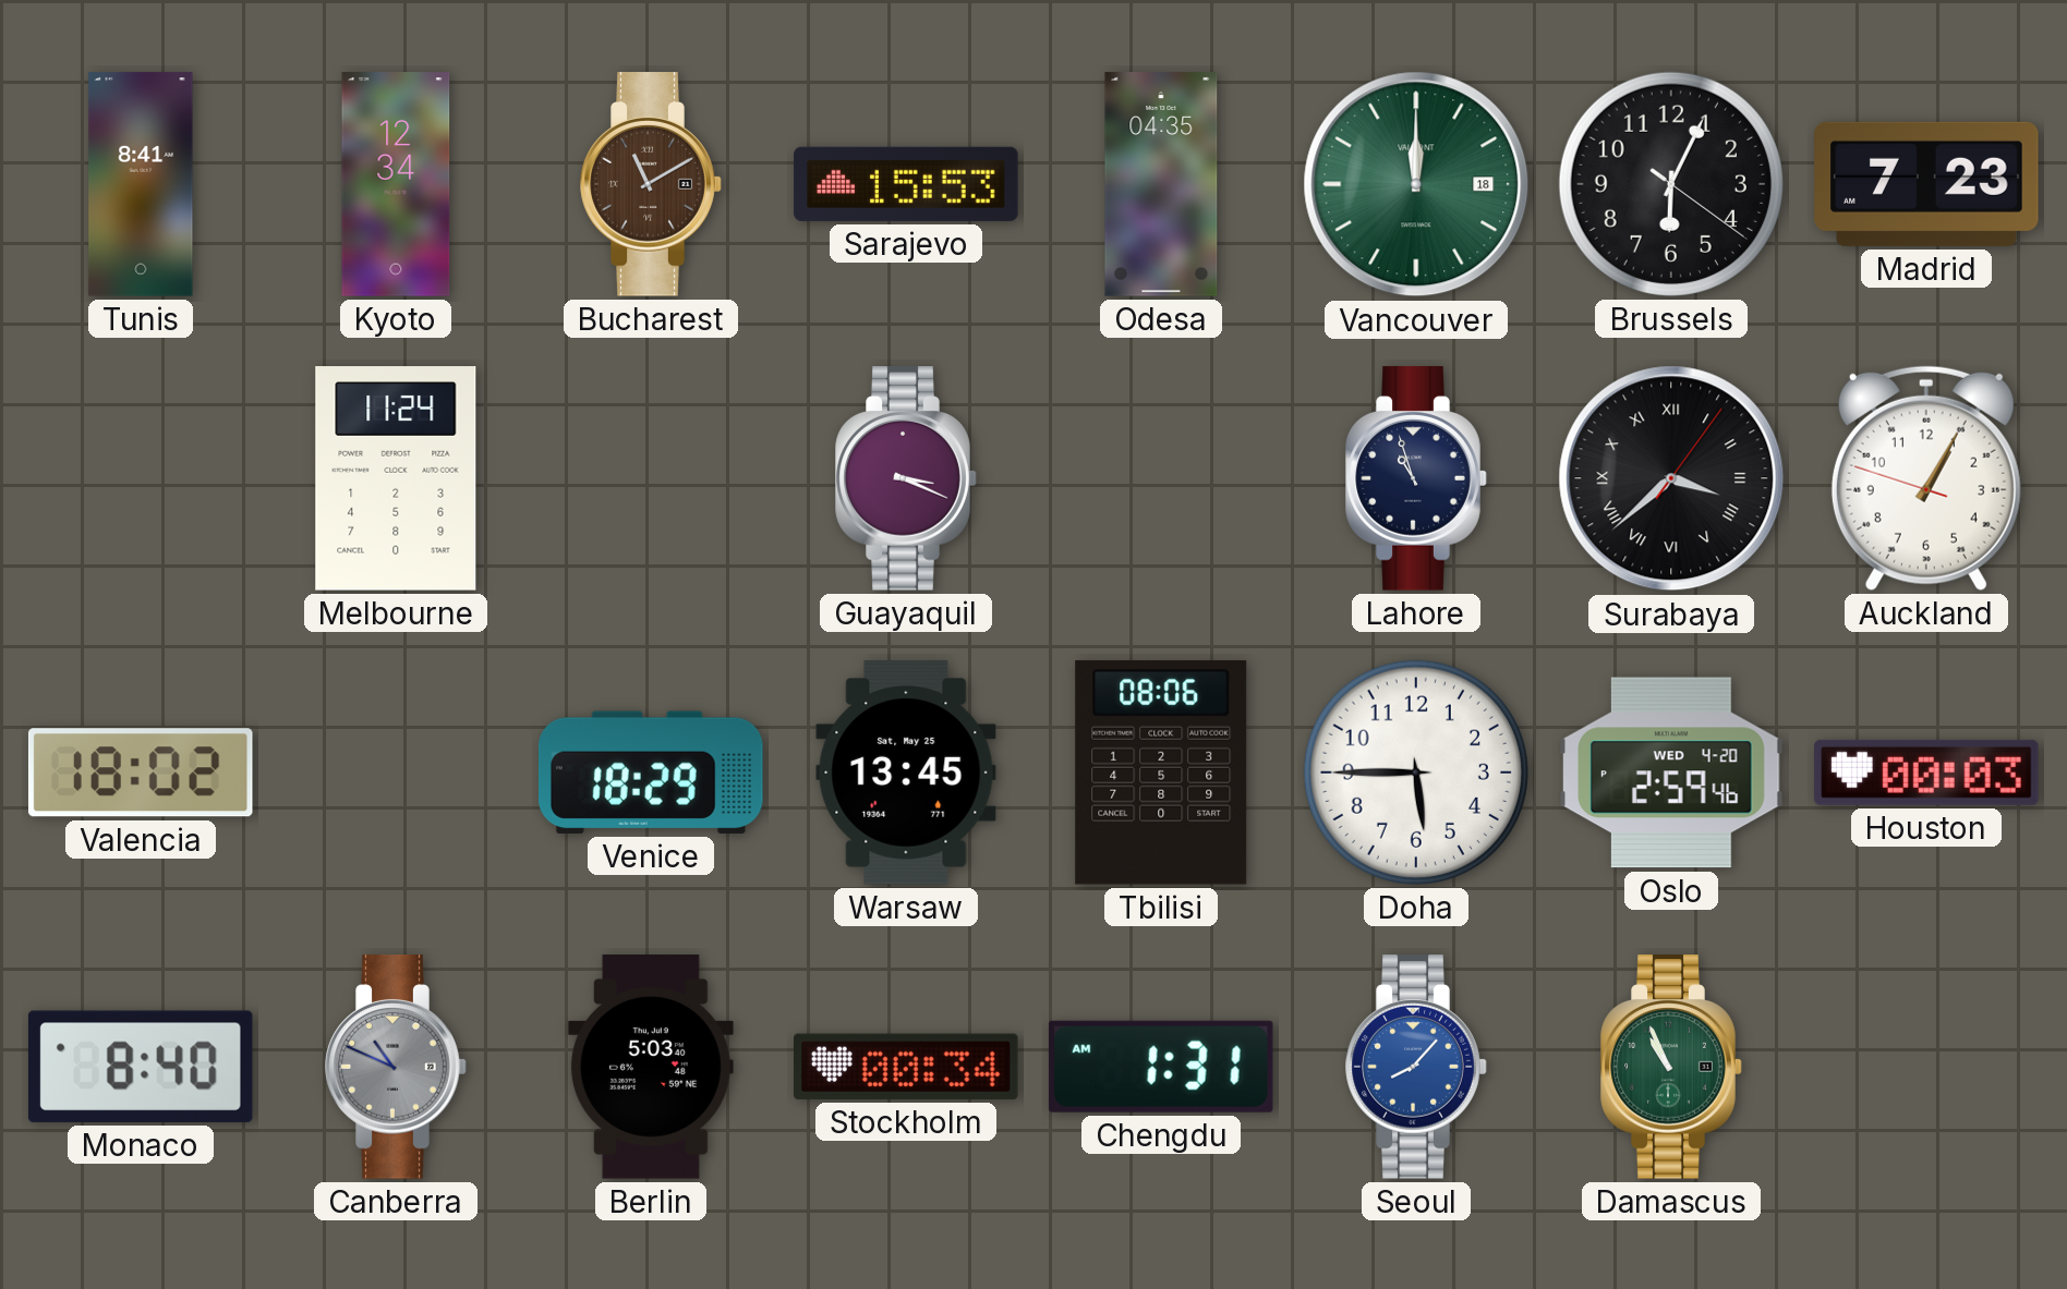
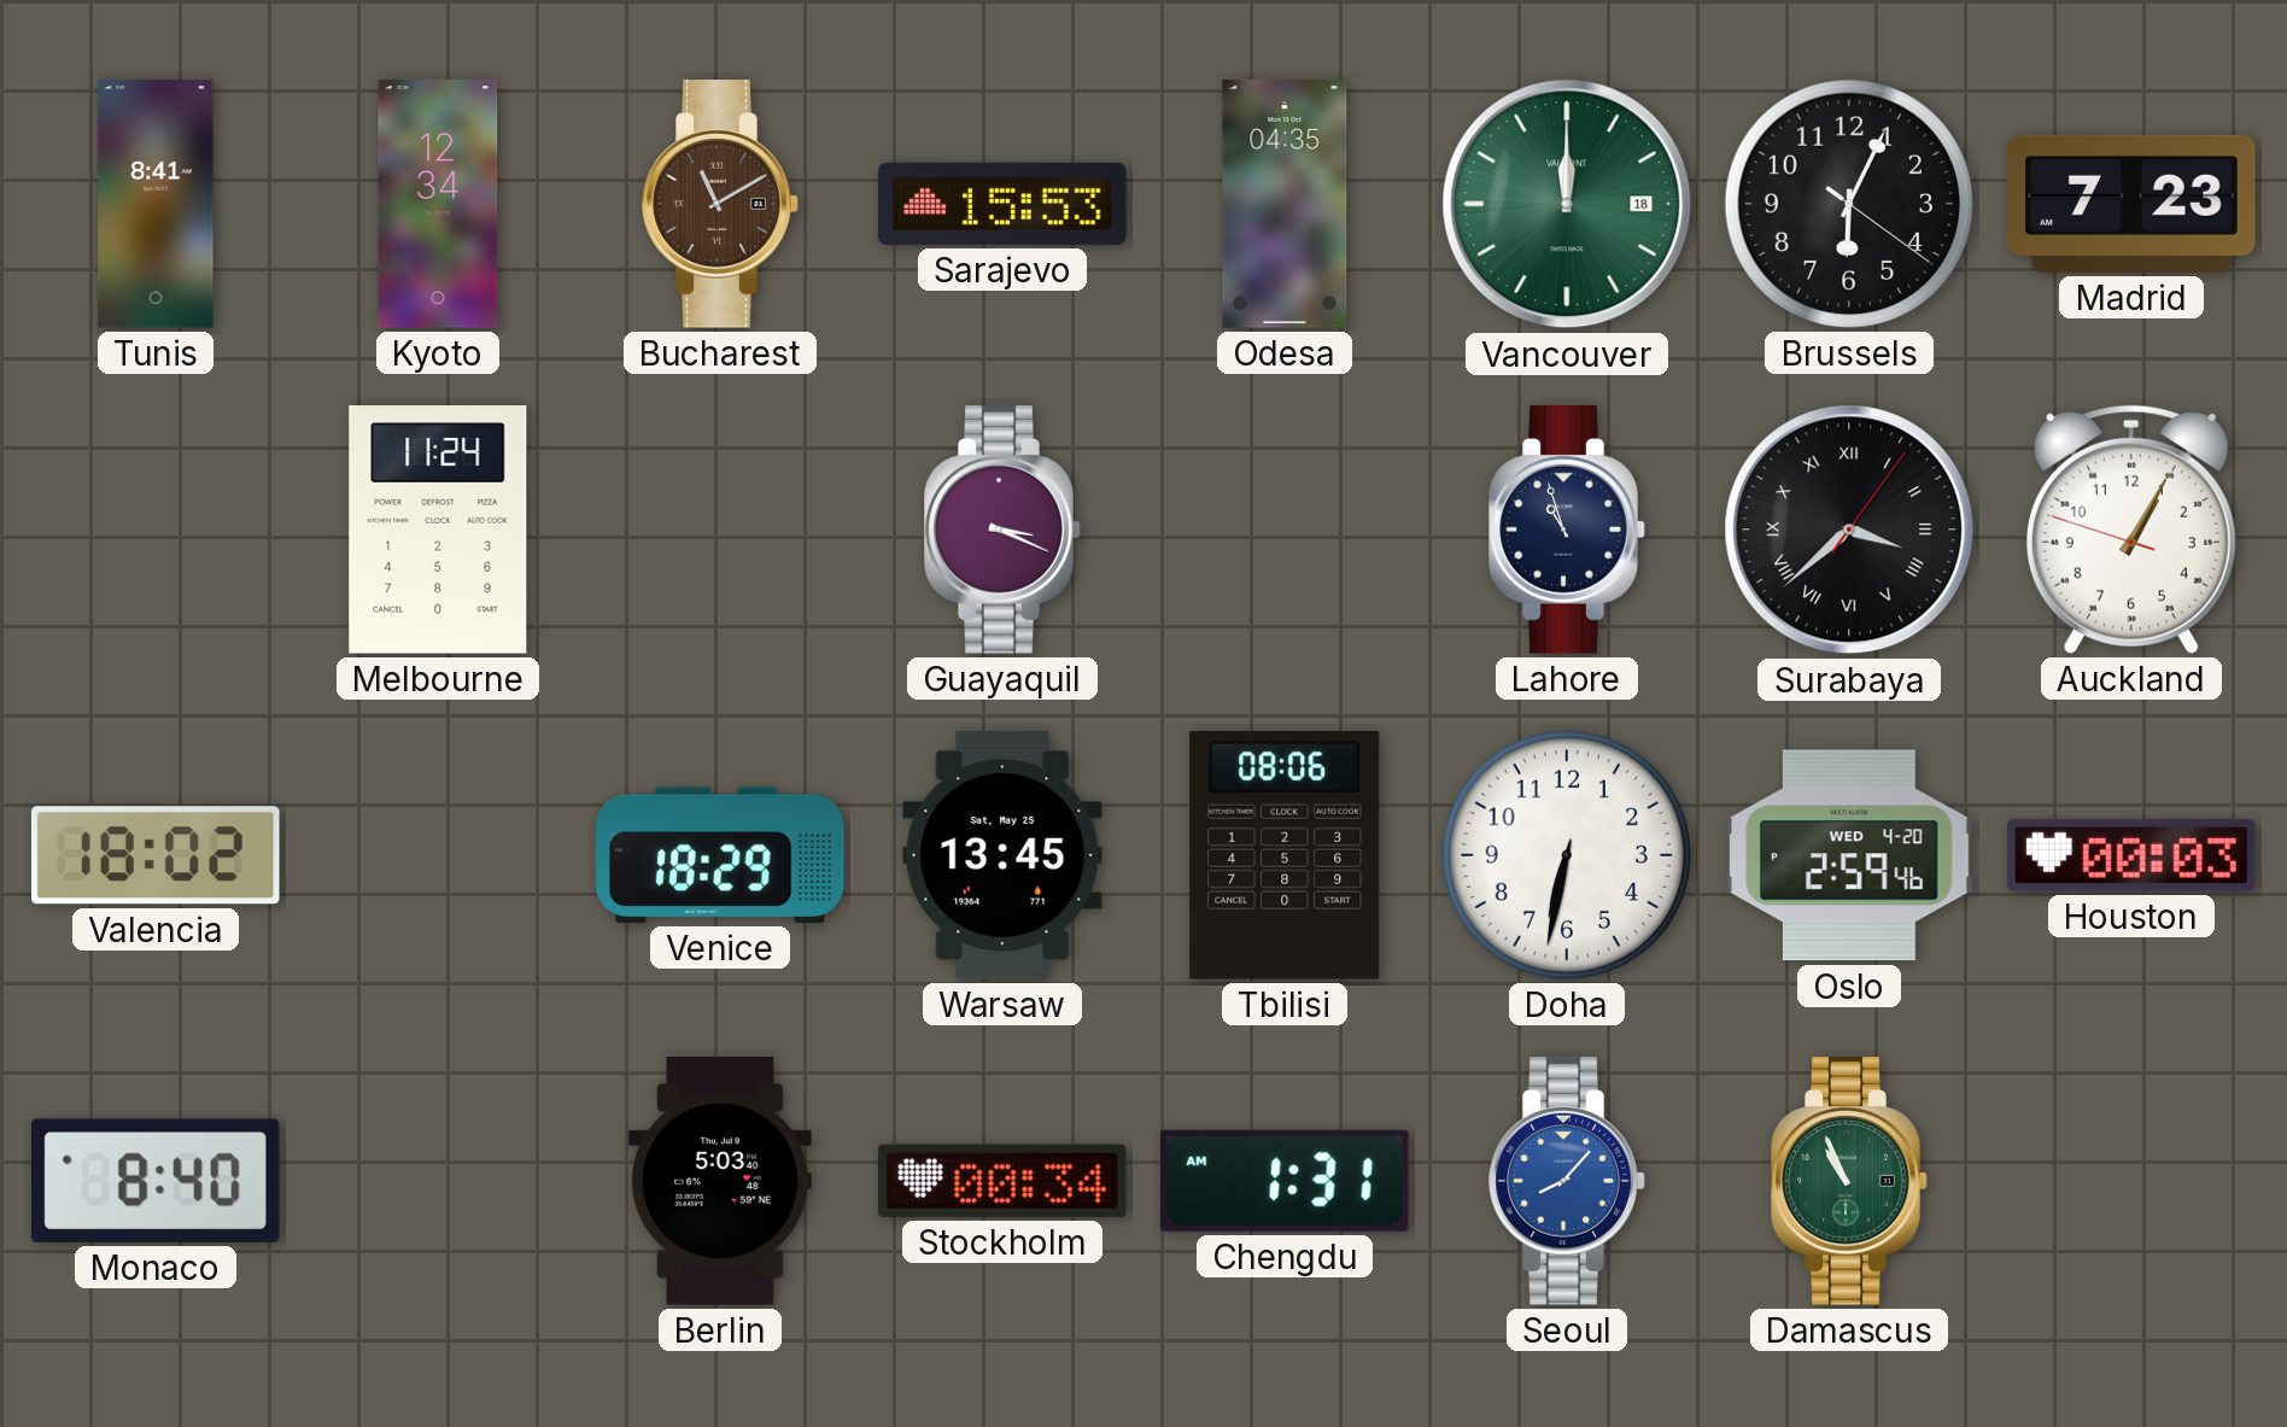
Doha: 5:45 -> 6:32
Canberra: 10:49 -> none
